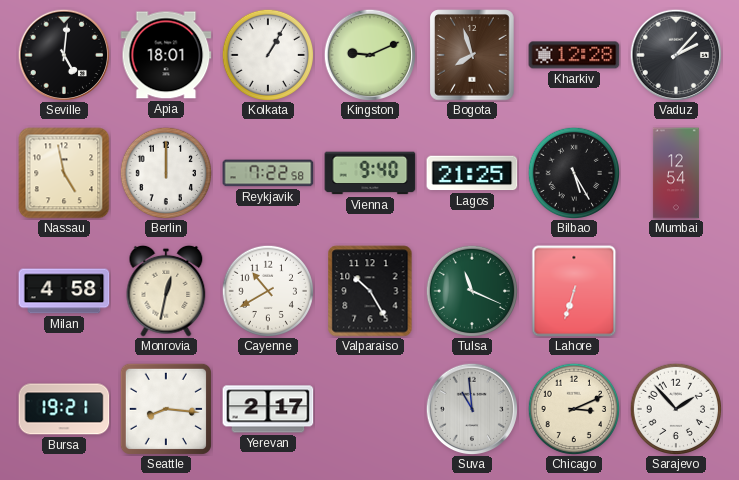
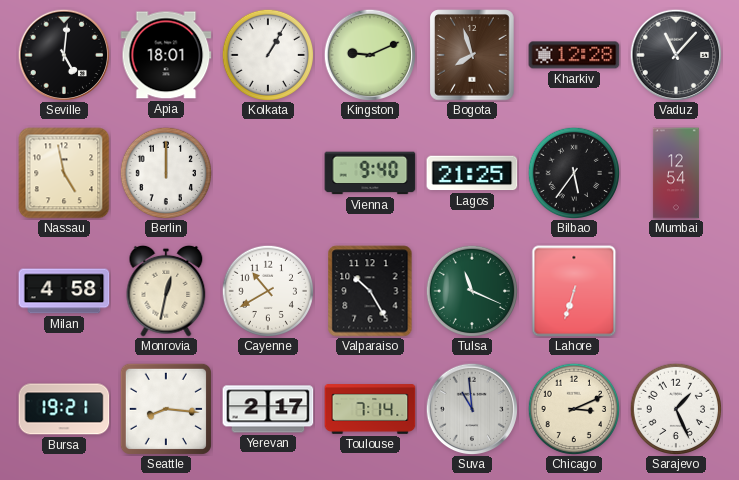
Vaduz: 2:07 -> 11:07
Reykjavik: 7:22 -> none
Bilbao: 5:25 -> 5:36
Toulouse: none -> 7:14
Sarajevo: 1:53 -> 1:26
